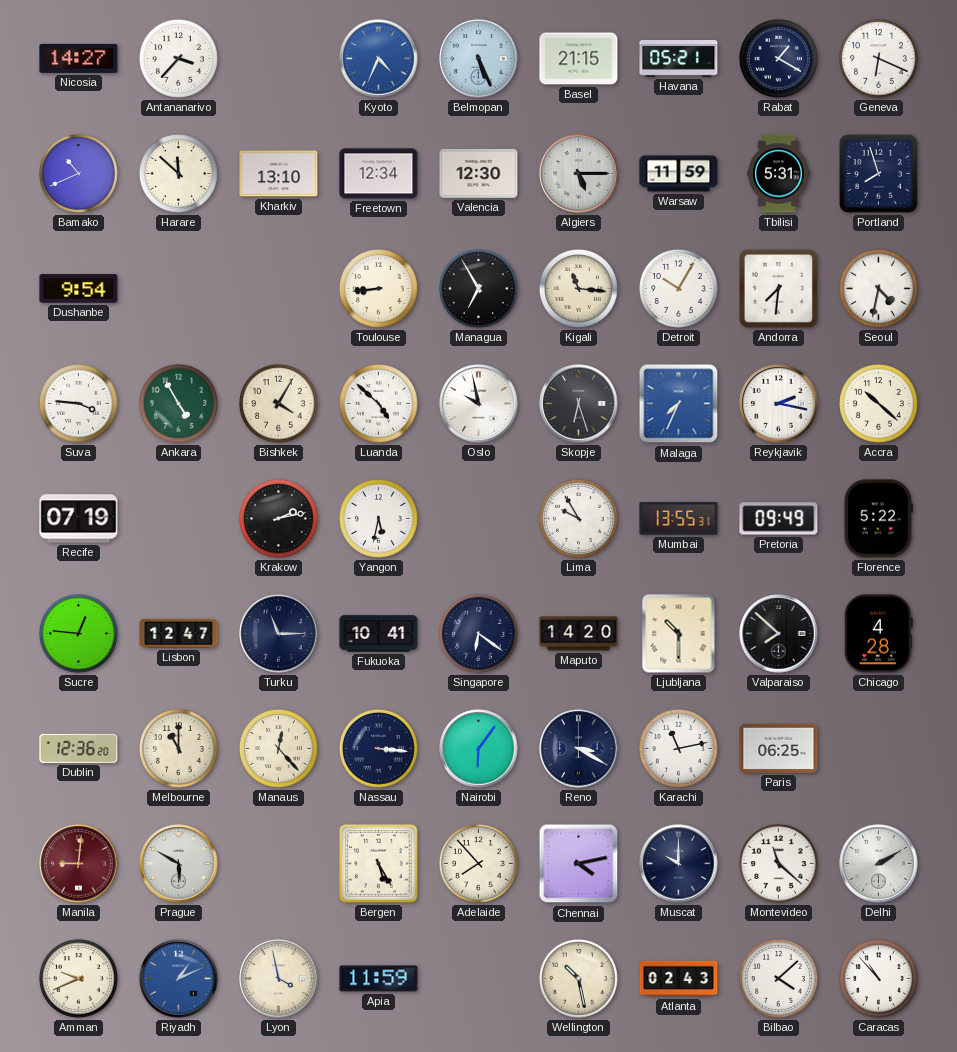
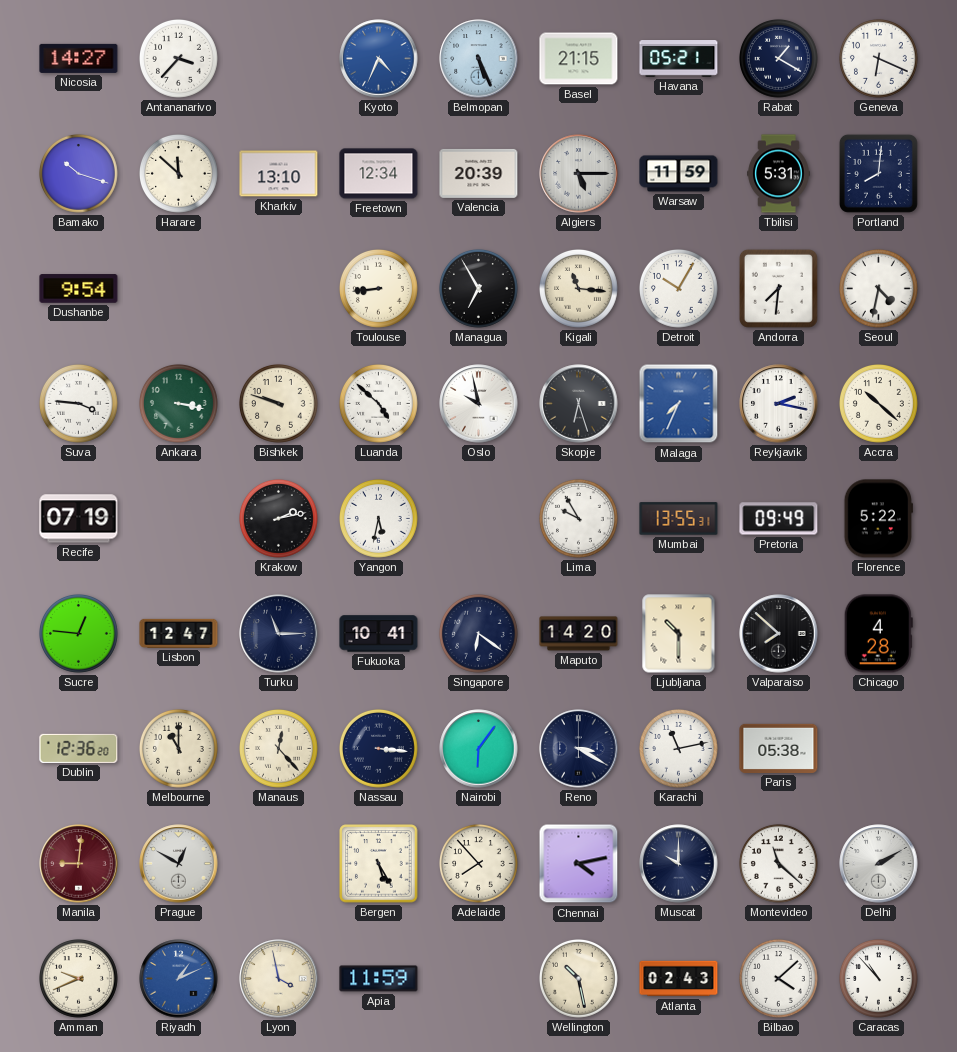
Bamako: 10:41 -> 10:18
Valencia: 12:30 -> 20:39
Portland: 7:57 -> 8:01
Ankara: 4:55 -> 3:17
Bishkek: 4:05 -> 9:48
Paris: 06:25 -> 05:38
Prague: 5:50 -> 12:50
